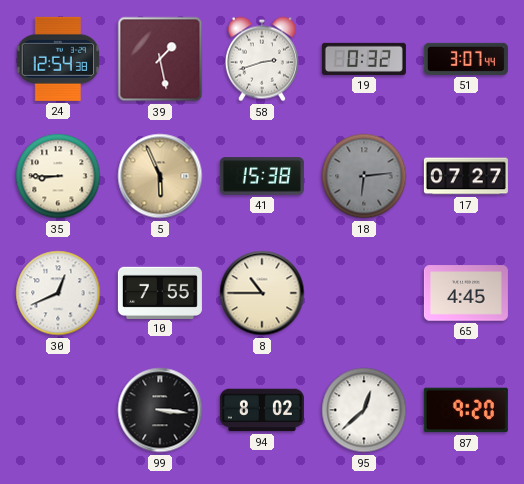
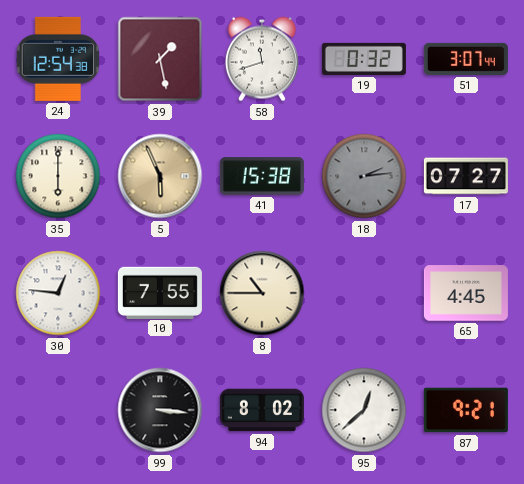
58: 2:42 -> 11:42
35: 8:45 -> 6:00
18: 6:14 -> 2:14
30: 12:41 -> 12:46
87: 9:20 -> 9:21
